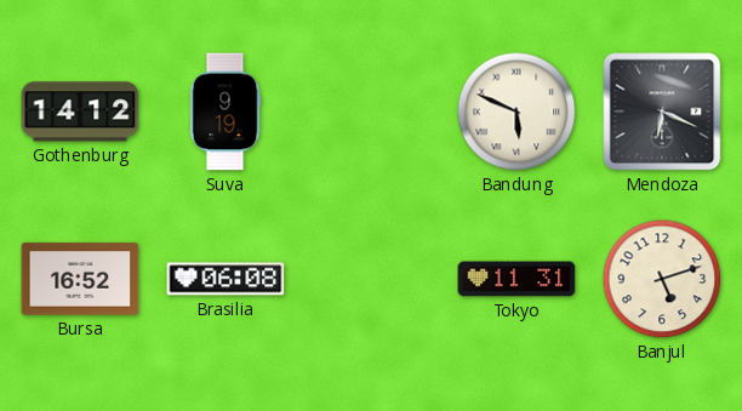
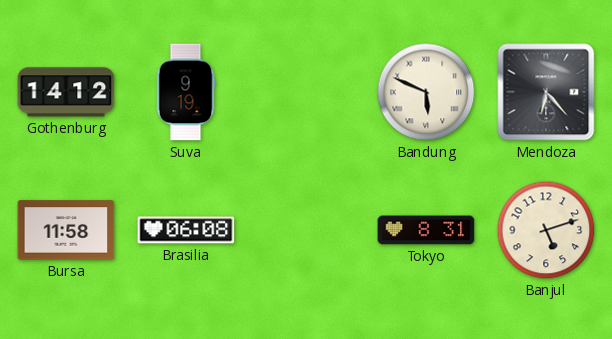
Mendoza: 6:19 -> 6:23
Bursa: 16:52 -> 11:58
Tokyo: 11:31 -> 8:31
